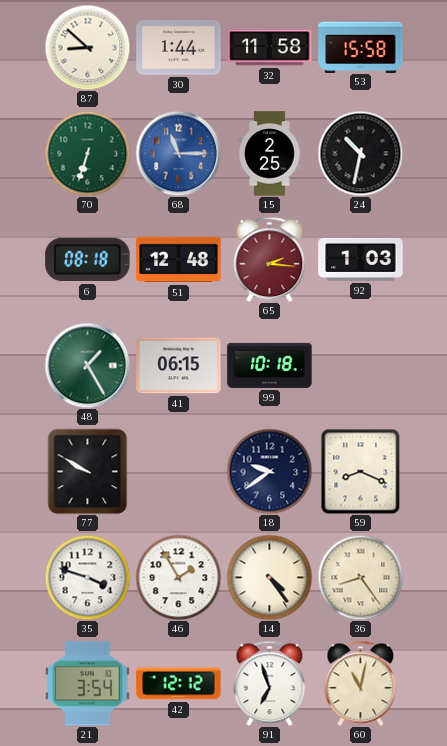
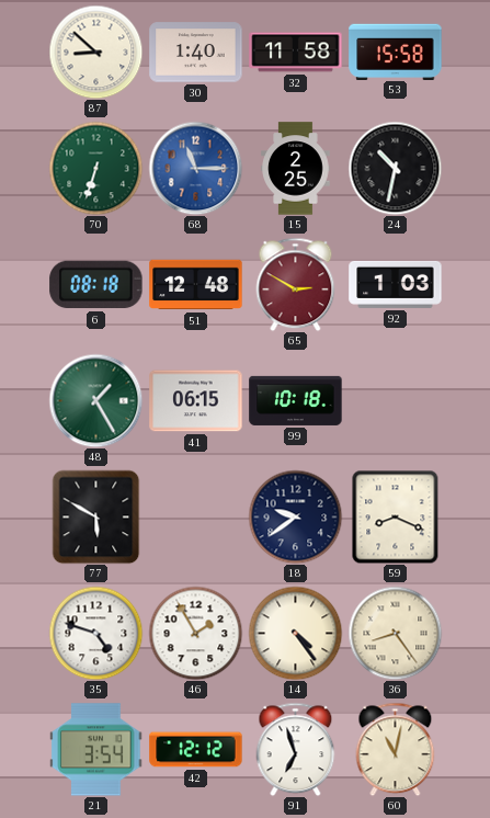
30: 1:44 -> 1:40
65: 2:16 -> 2:50
77: 9:50 -> 5:50
35: 3:48 -> 4:48
